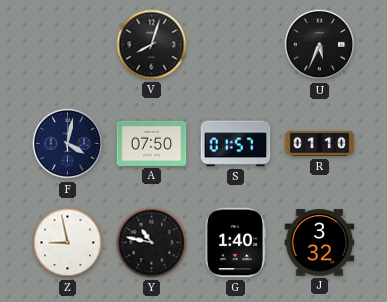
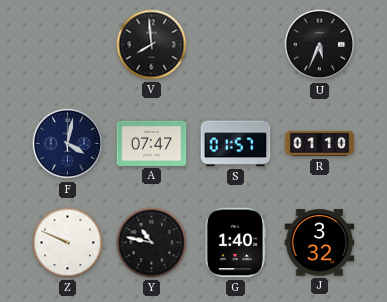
V: 8:03 -> 7:59
A: 07:50 -> 07:47
Z: 8:58 -> 9:49
